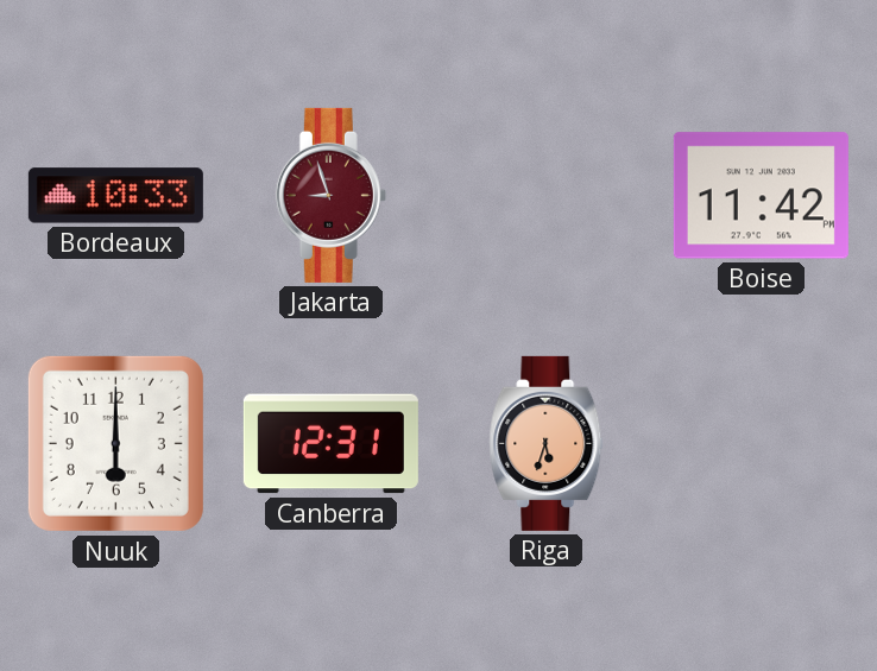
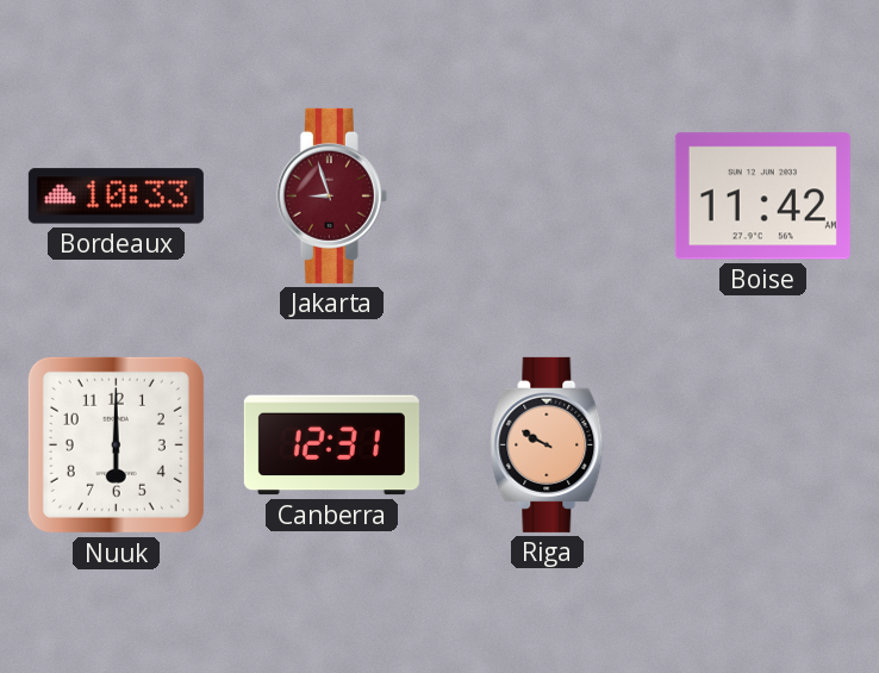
Boise: 11:42 PM -> 11:42 AM
Riga: 5:33 -> 9:50
